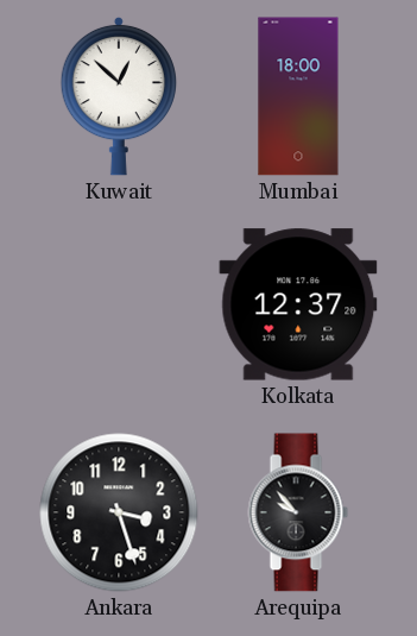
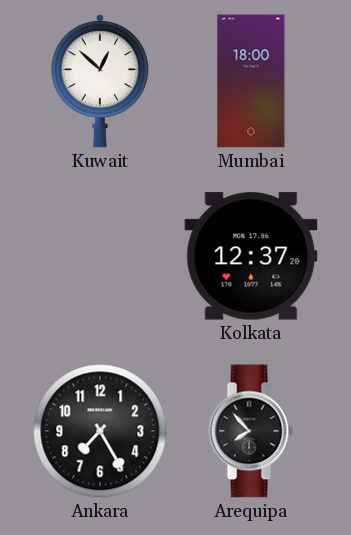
Ankara: 3:27 -> 7:25
Arequipa: 9:53 -> 7:53
